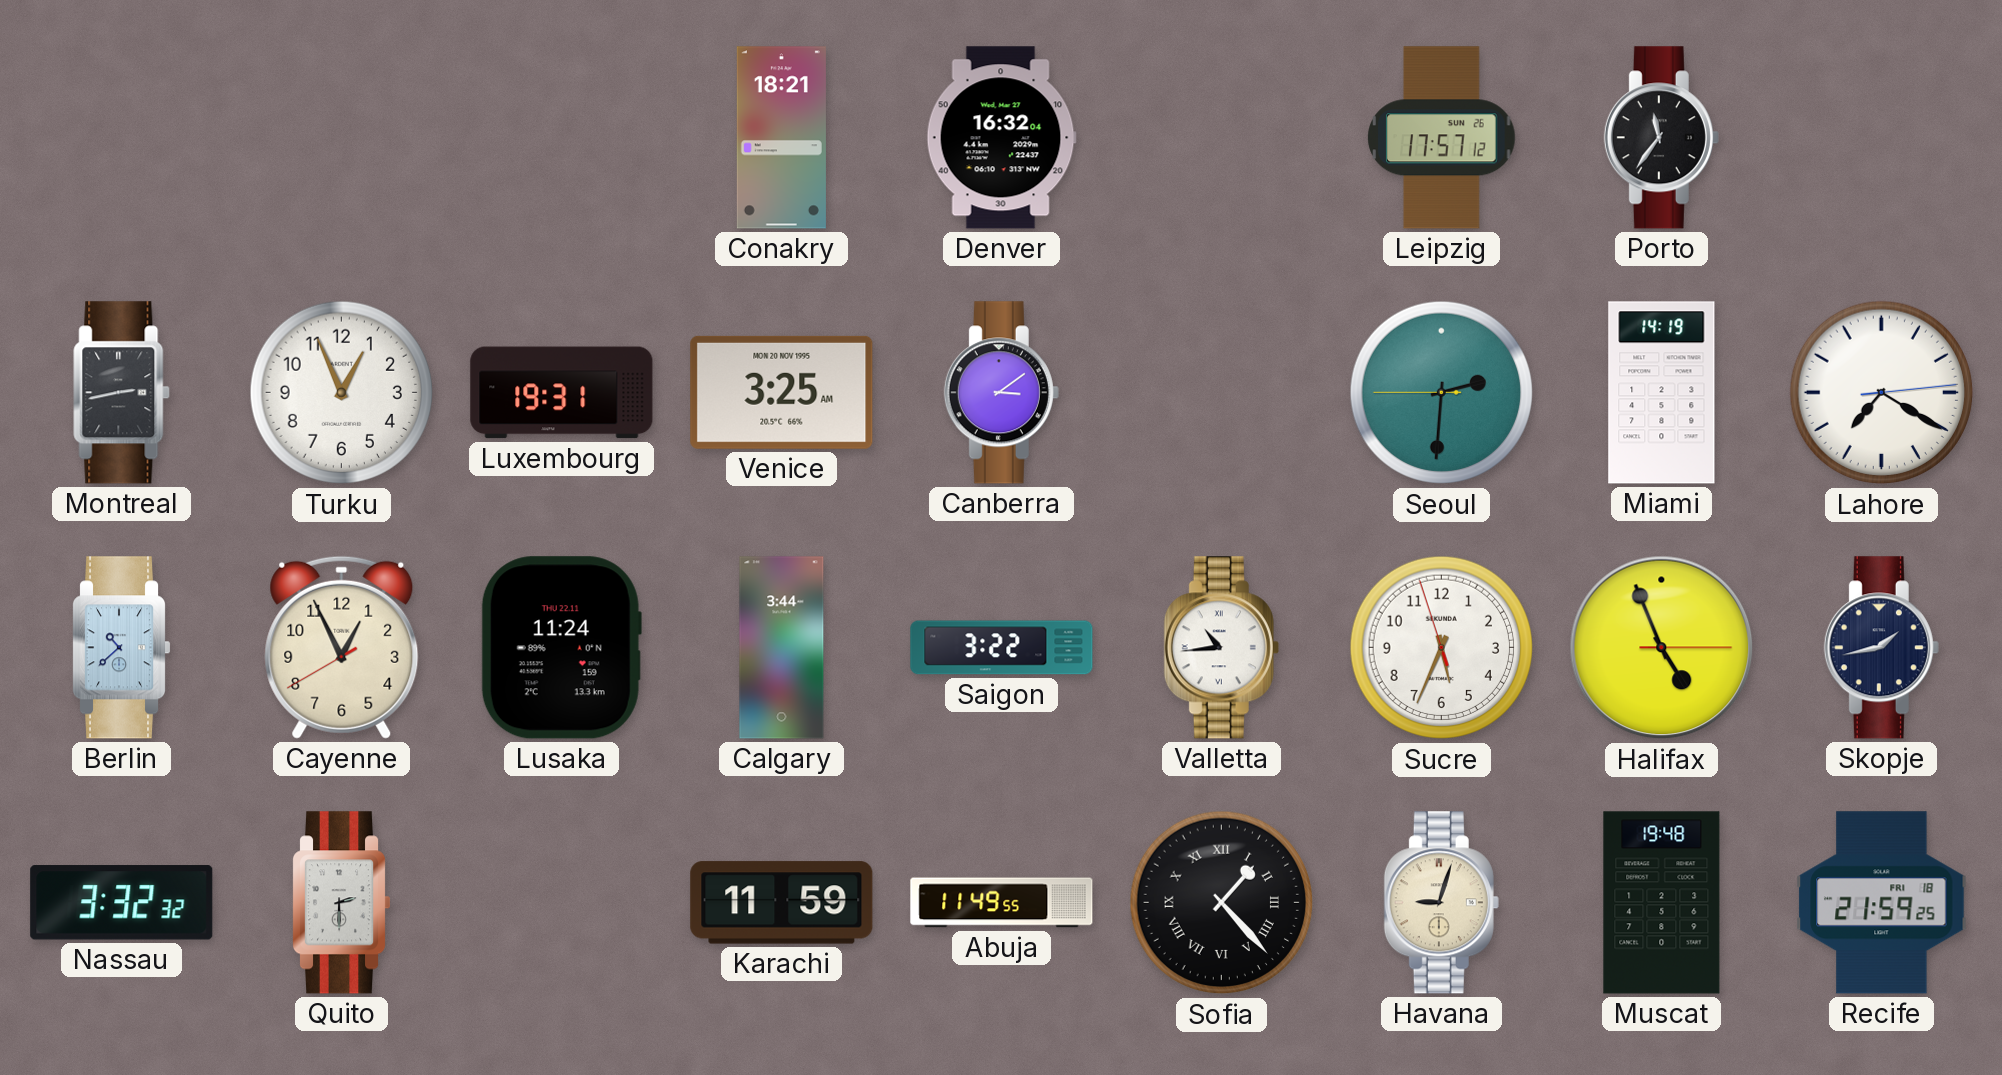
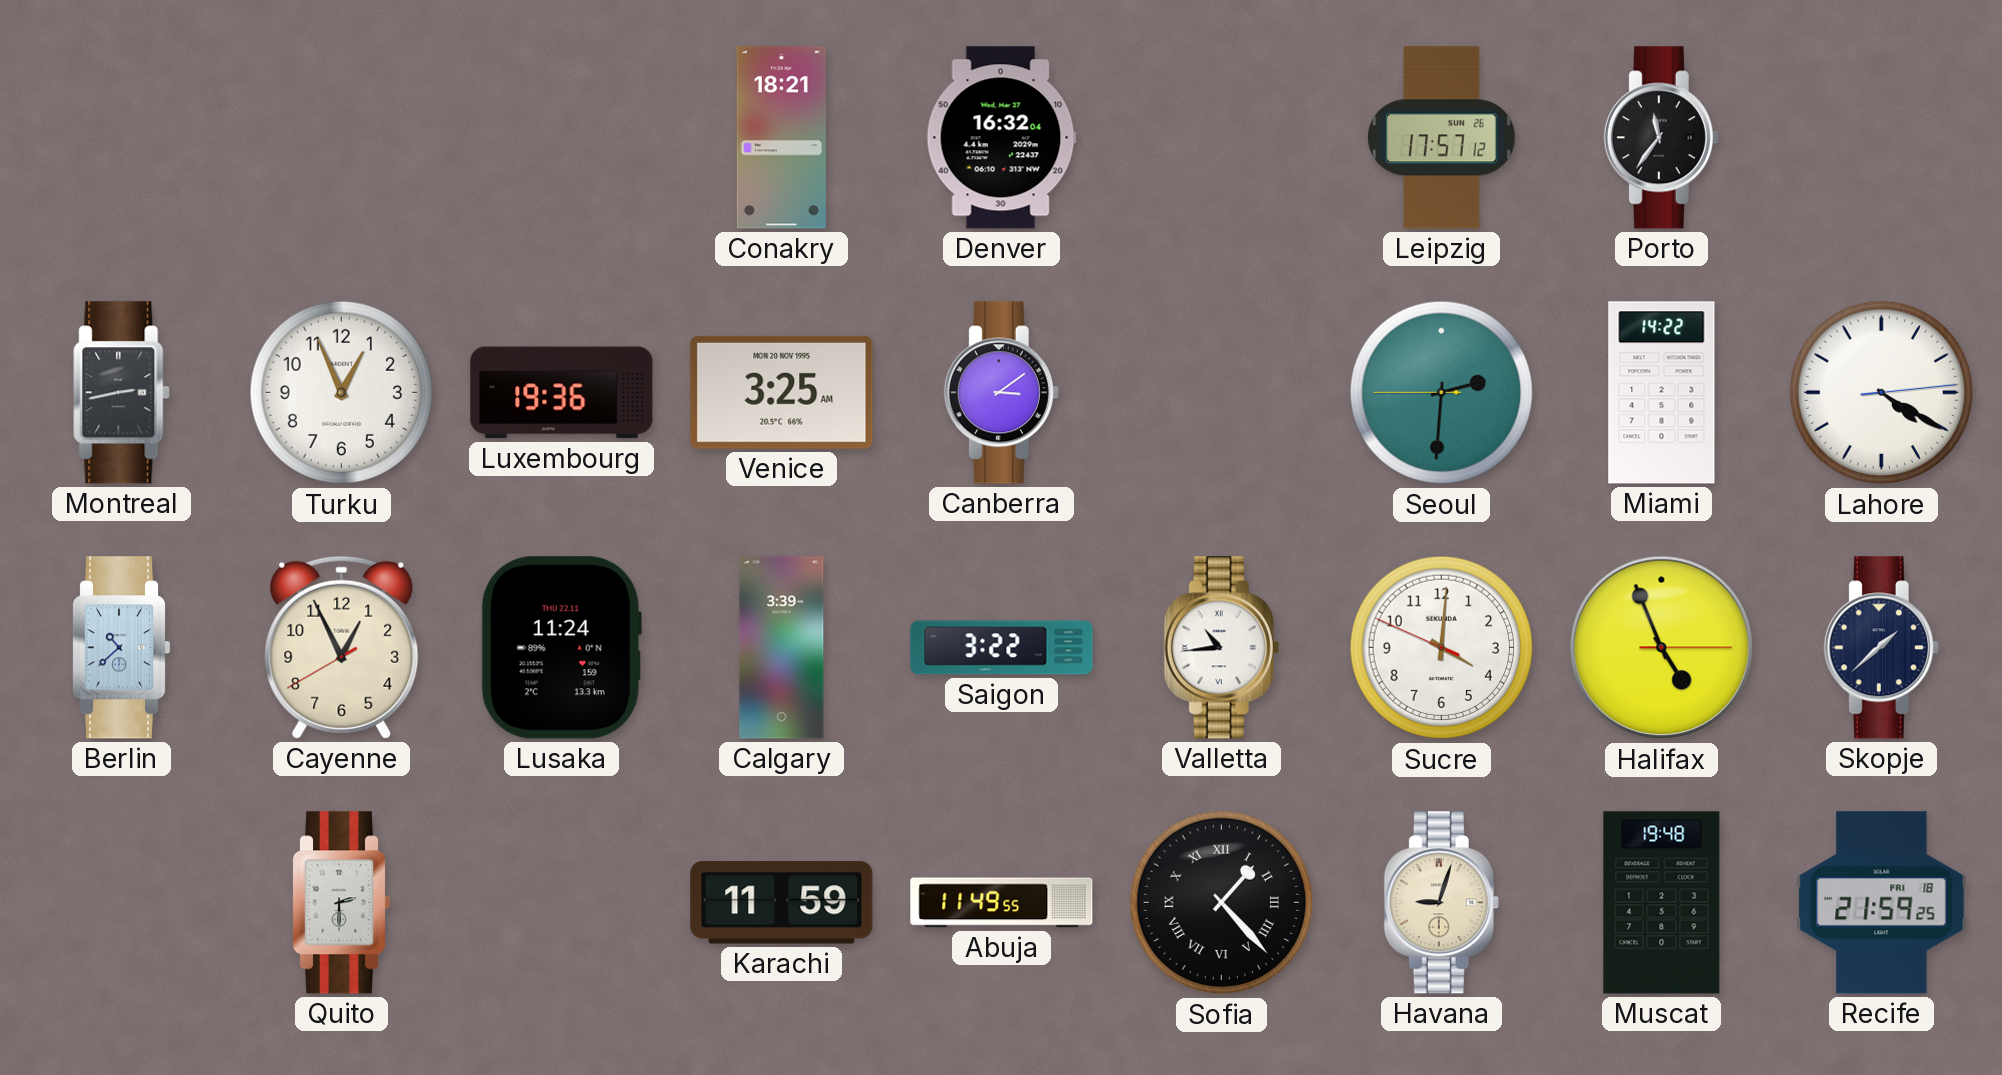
Luxembourg: 19:31 -> 19:36
Miami: 14:19 -> 14:22
Lahore: 7:20 -> 4:20
Calgary: 3:44 -> 3:39
Sucre: 5:33 -> 4:00
Skopje: 1:43 -> 1:38
Nassau: 3:32 -> none
